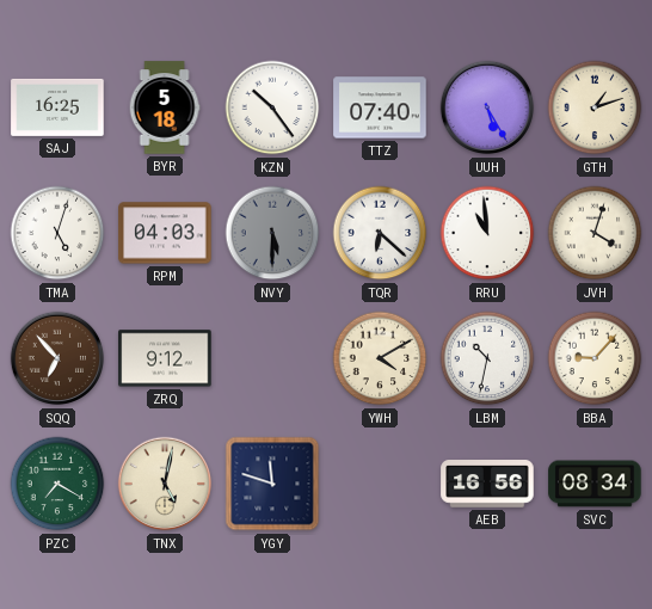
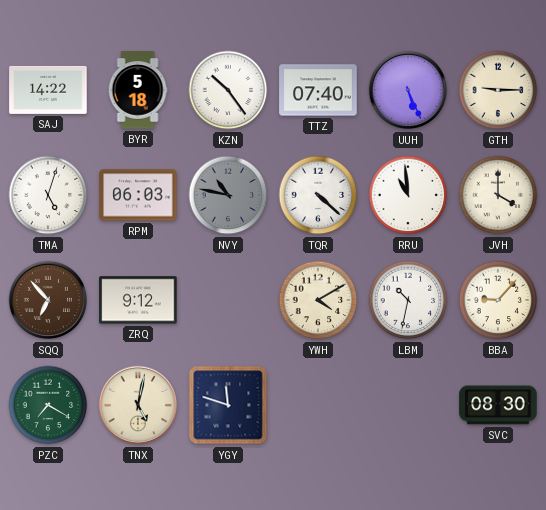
SAJ: 16:25 -> 14:22
UUH: 5:25 -> 5:26
GTH: 1:12 -> 9:15
RPM: 04:03 -> 06:03
NVY: 5:30 -> 10:47
TQR: 6:22 -> 4:22
JVH: 4:03 -> 4:00
AEB: 16:56 -> none
SVC: 08:34 -> 08:30
